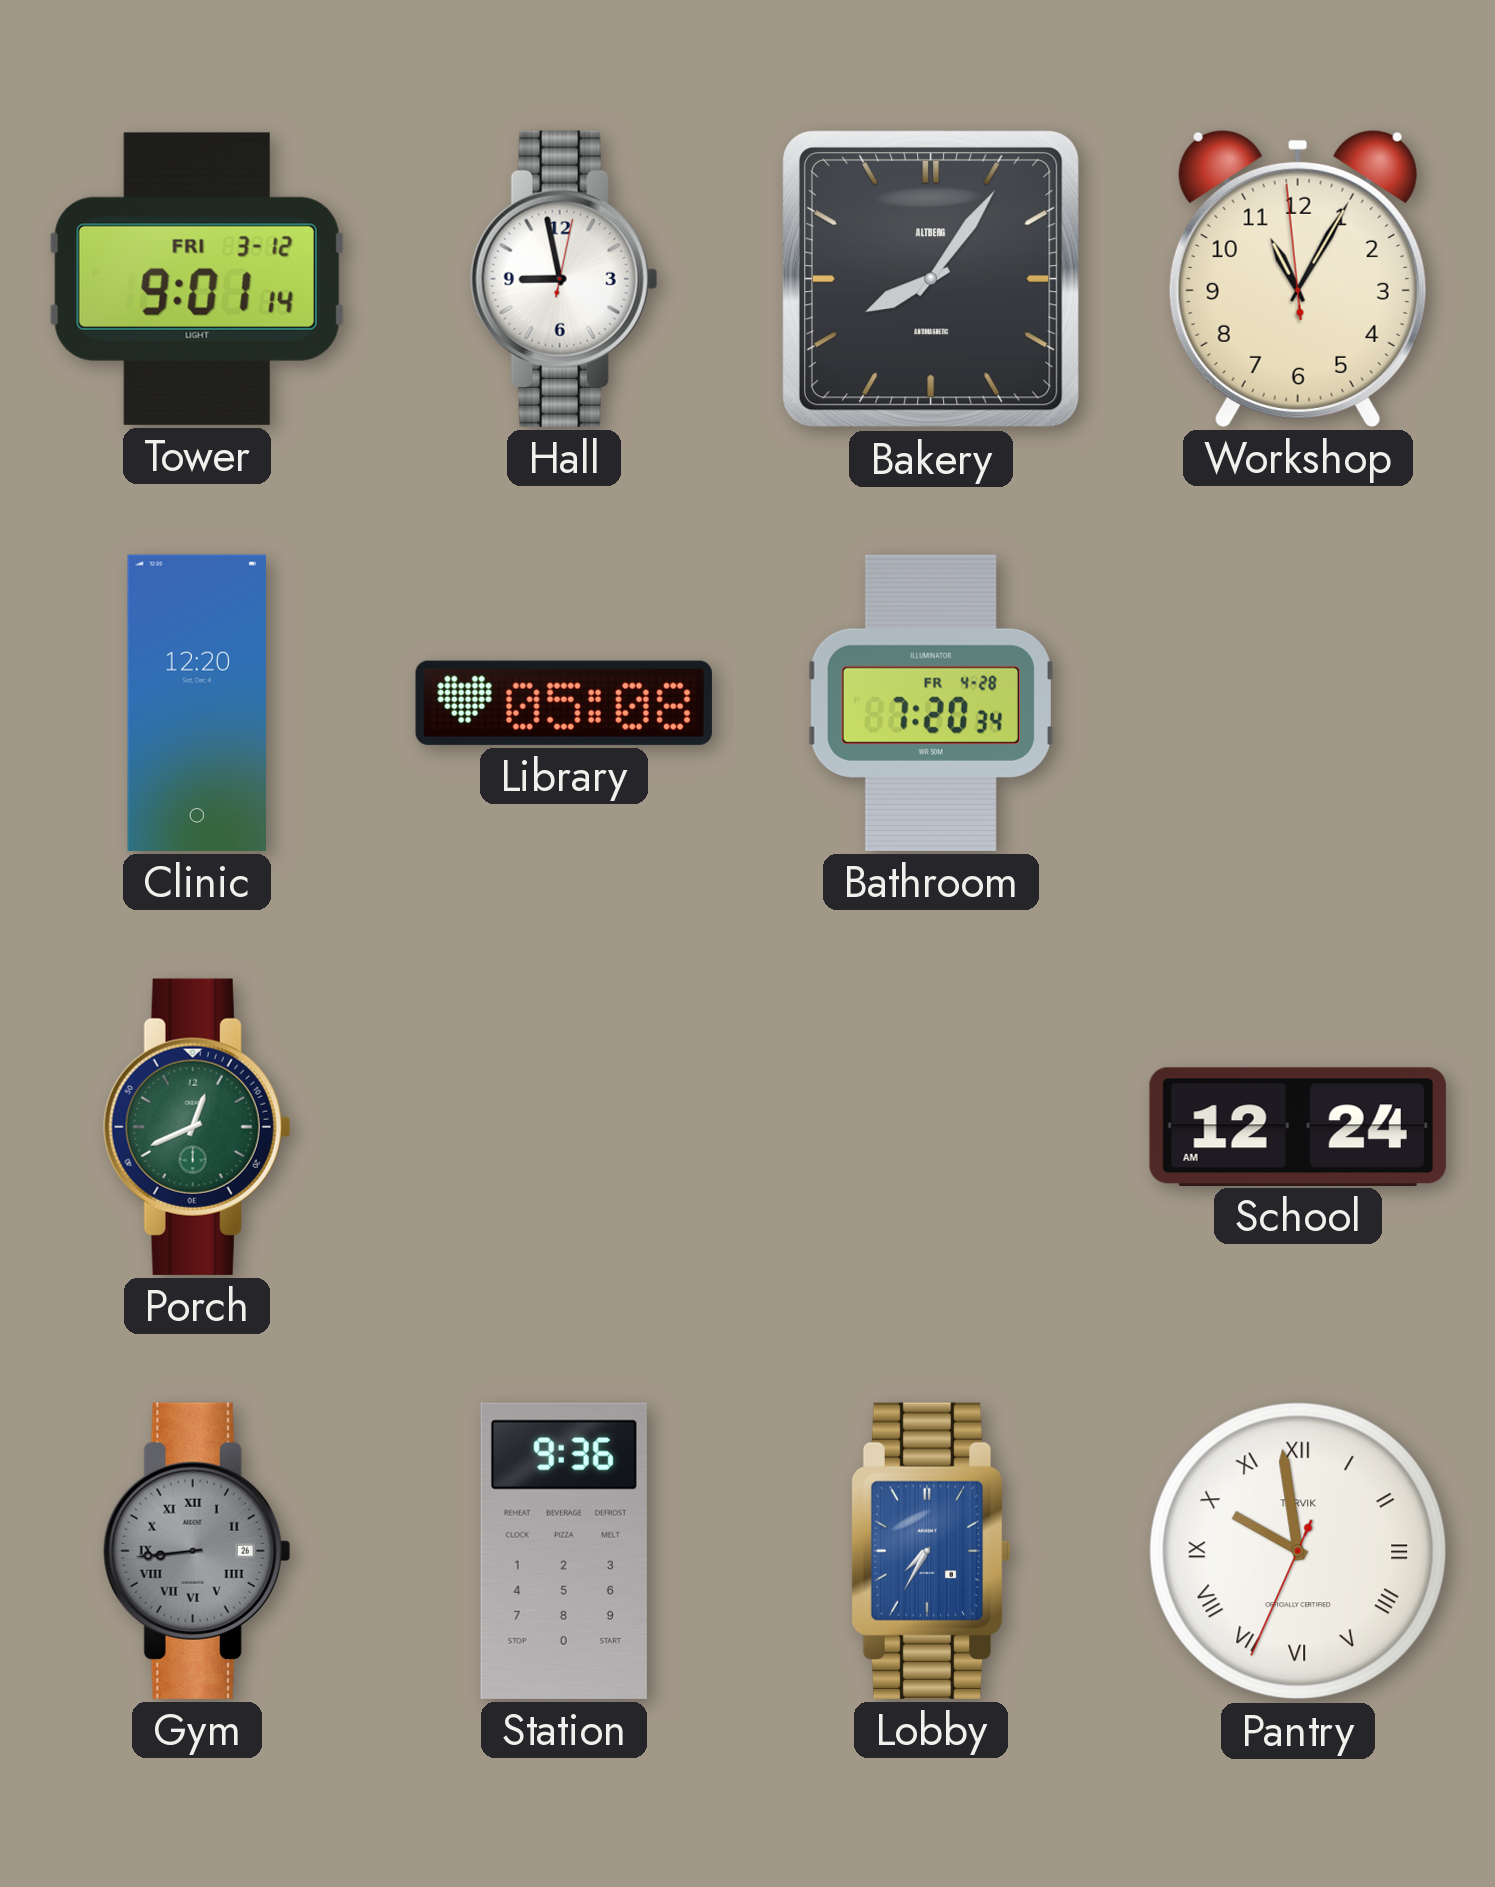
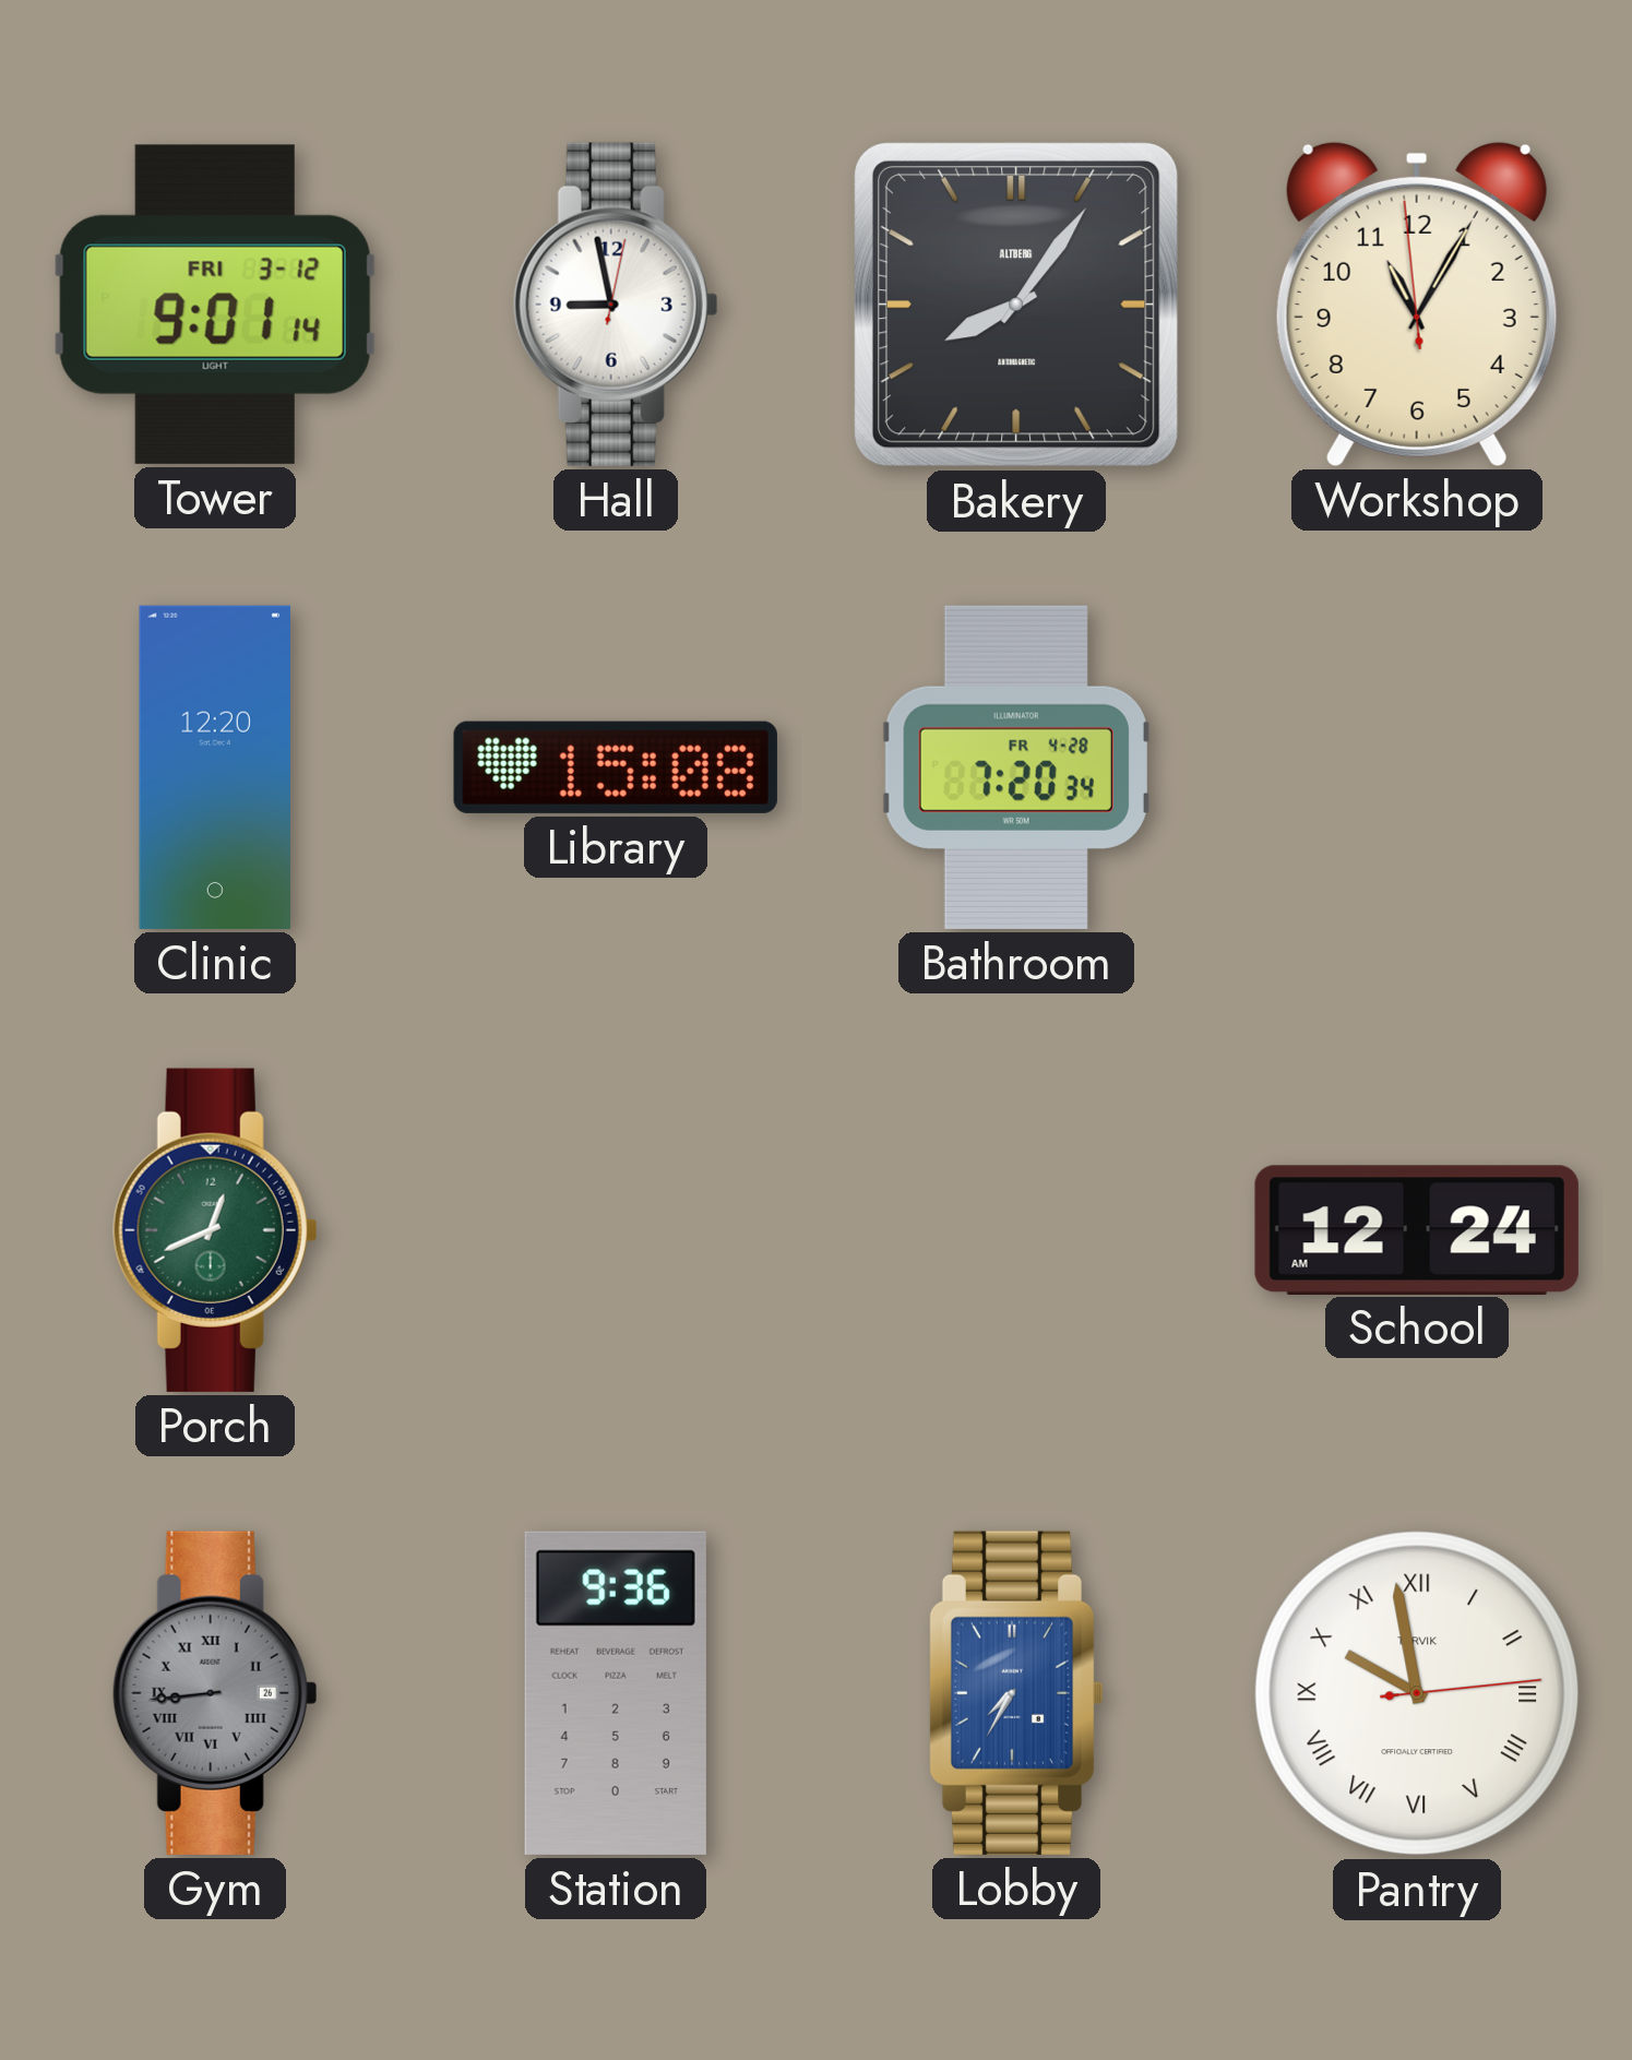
Library: 05:08 -> 15:08
Pantry: 9:58:34 -> 9:58:14
